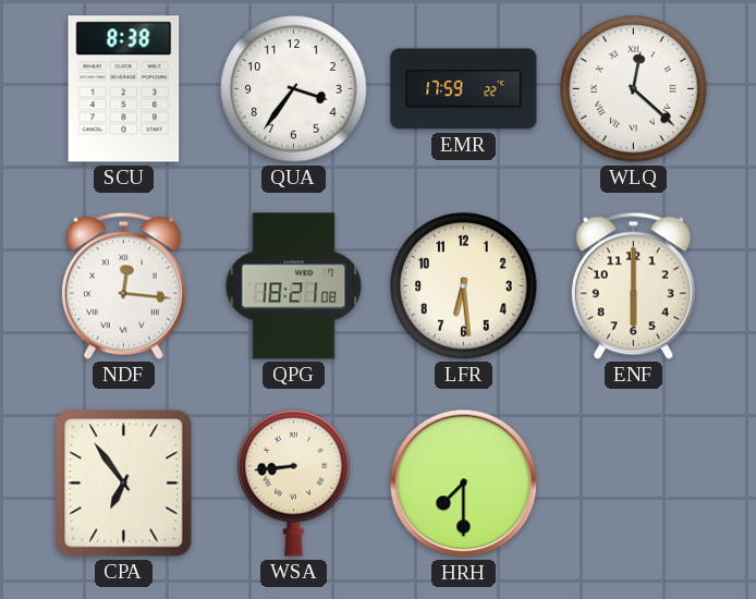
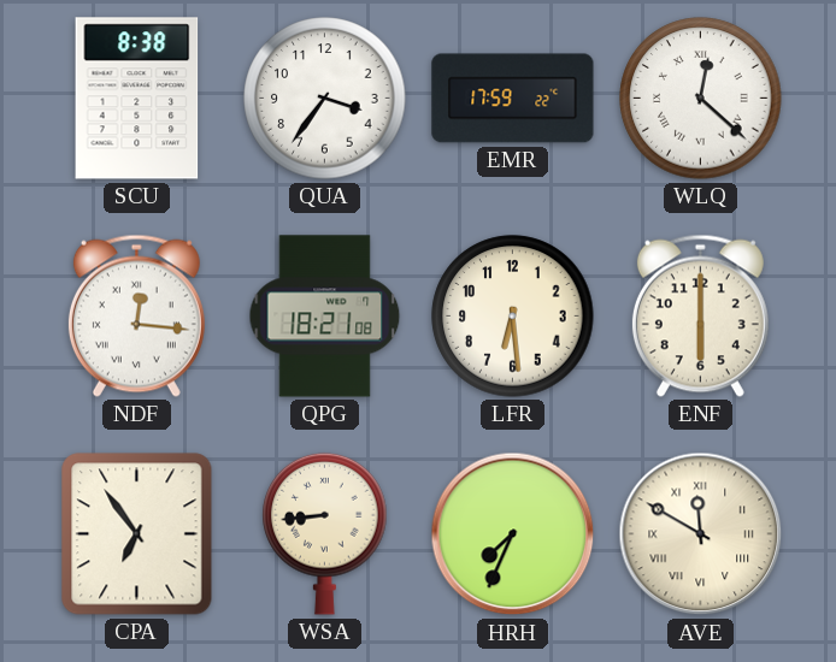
HRH: 7:30 -> 7:34
AVE: none -> 11:50
